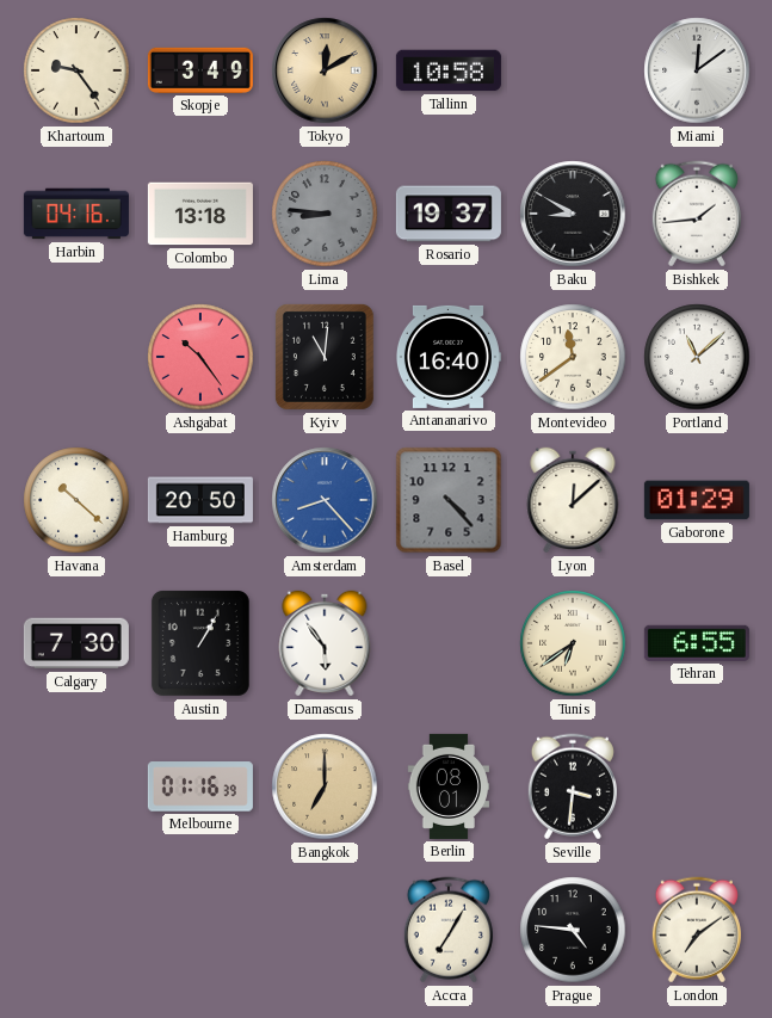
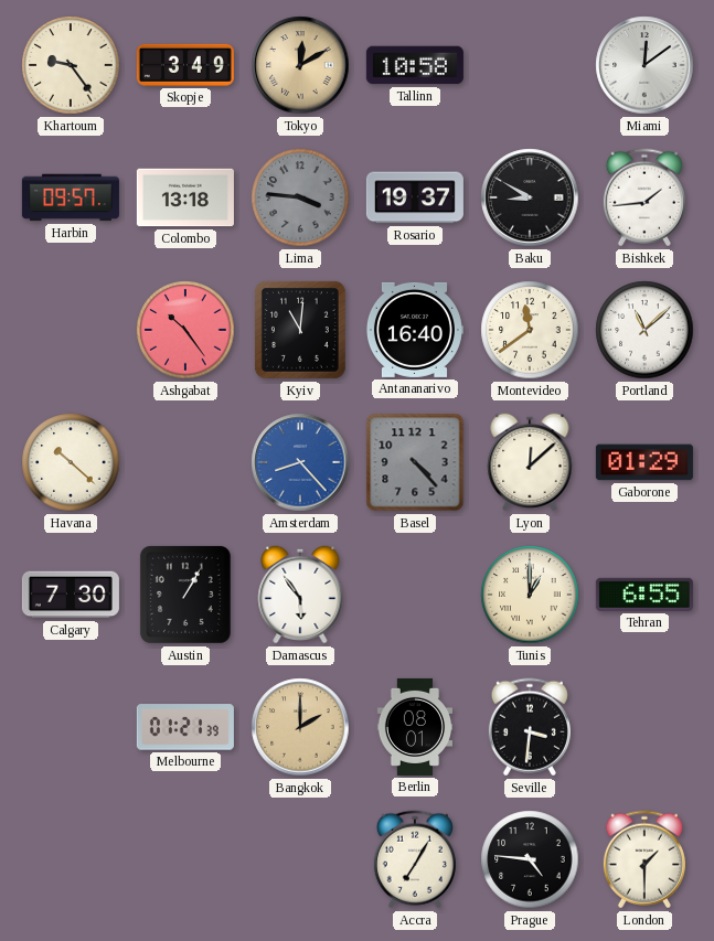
Harbin: 04:16 -> 09:57
Lima: 8:46 -> 3:46
Hamburg: 20:50 -> none
Tunis: 6:39 -> 1:00
Melbourne: 01:16 -> 01:21
Bangkok: 7:00 -> 2:00
London: 7:09 -> 1:30
